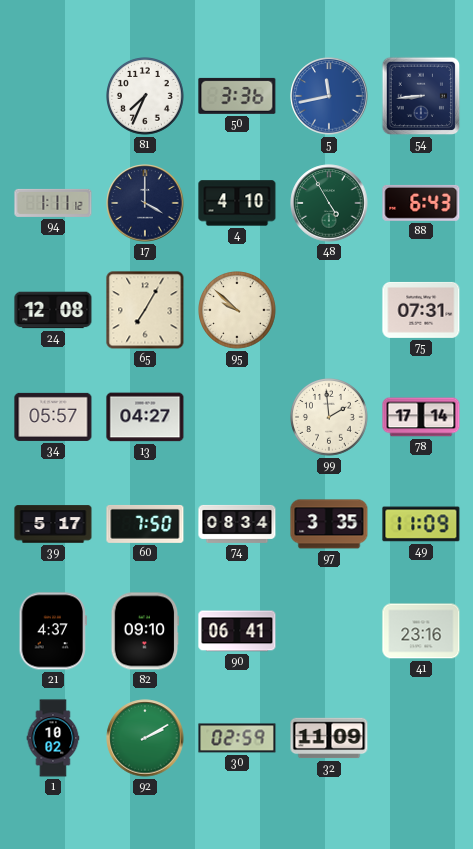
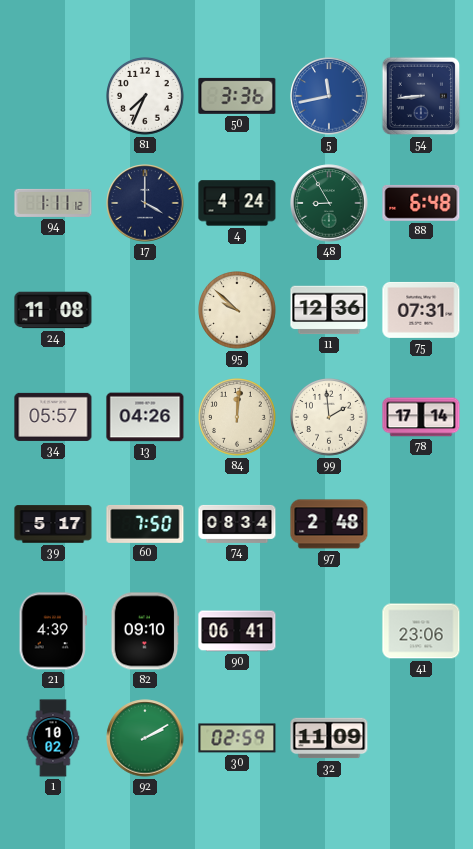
4: 4:10 -> 4:24
48: 4:55 -> 8:55
88: 6:43 -> 6:48
24: 12:08 -> 11:08
65: 7:05 -> none
11: none -> 12:36
13: 04:27 -> 04:26
84: none -> 12:01
97: 3:35 -> 2:48
49: 11:09 -> none
21: 4:37 -> 4:39
41: 23:16 -> 23:06
